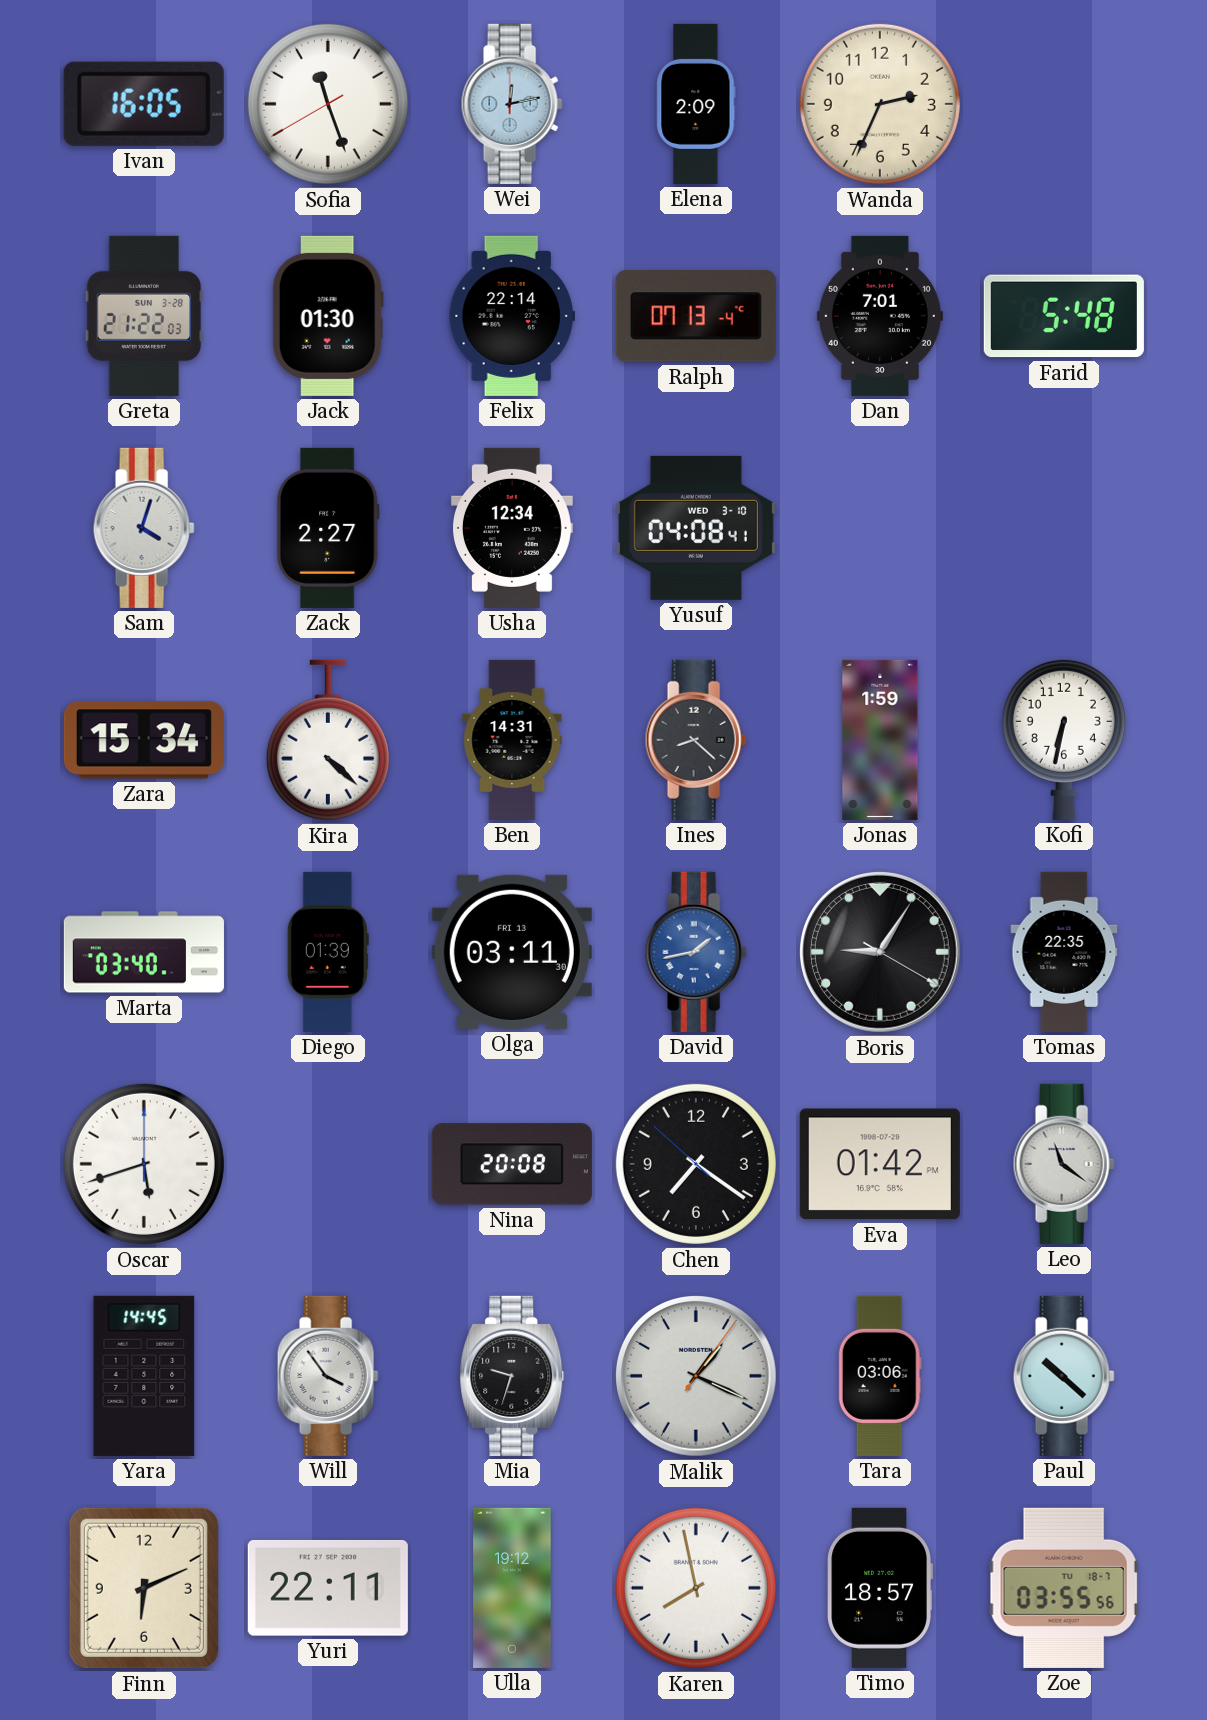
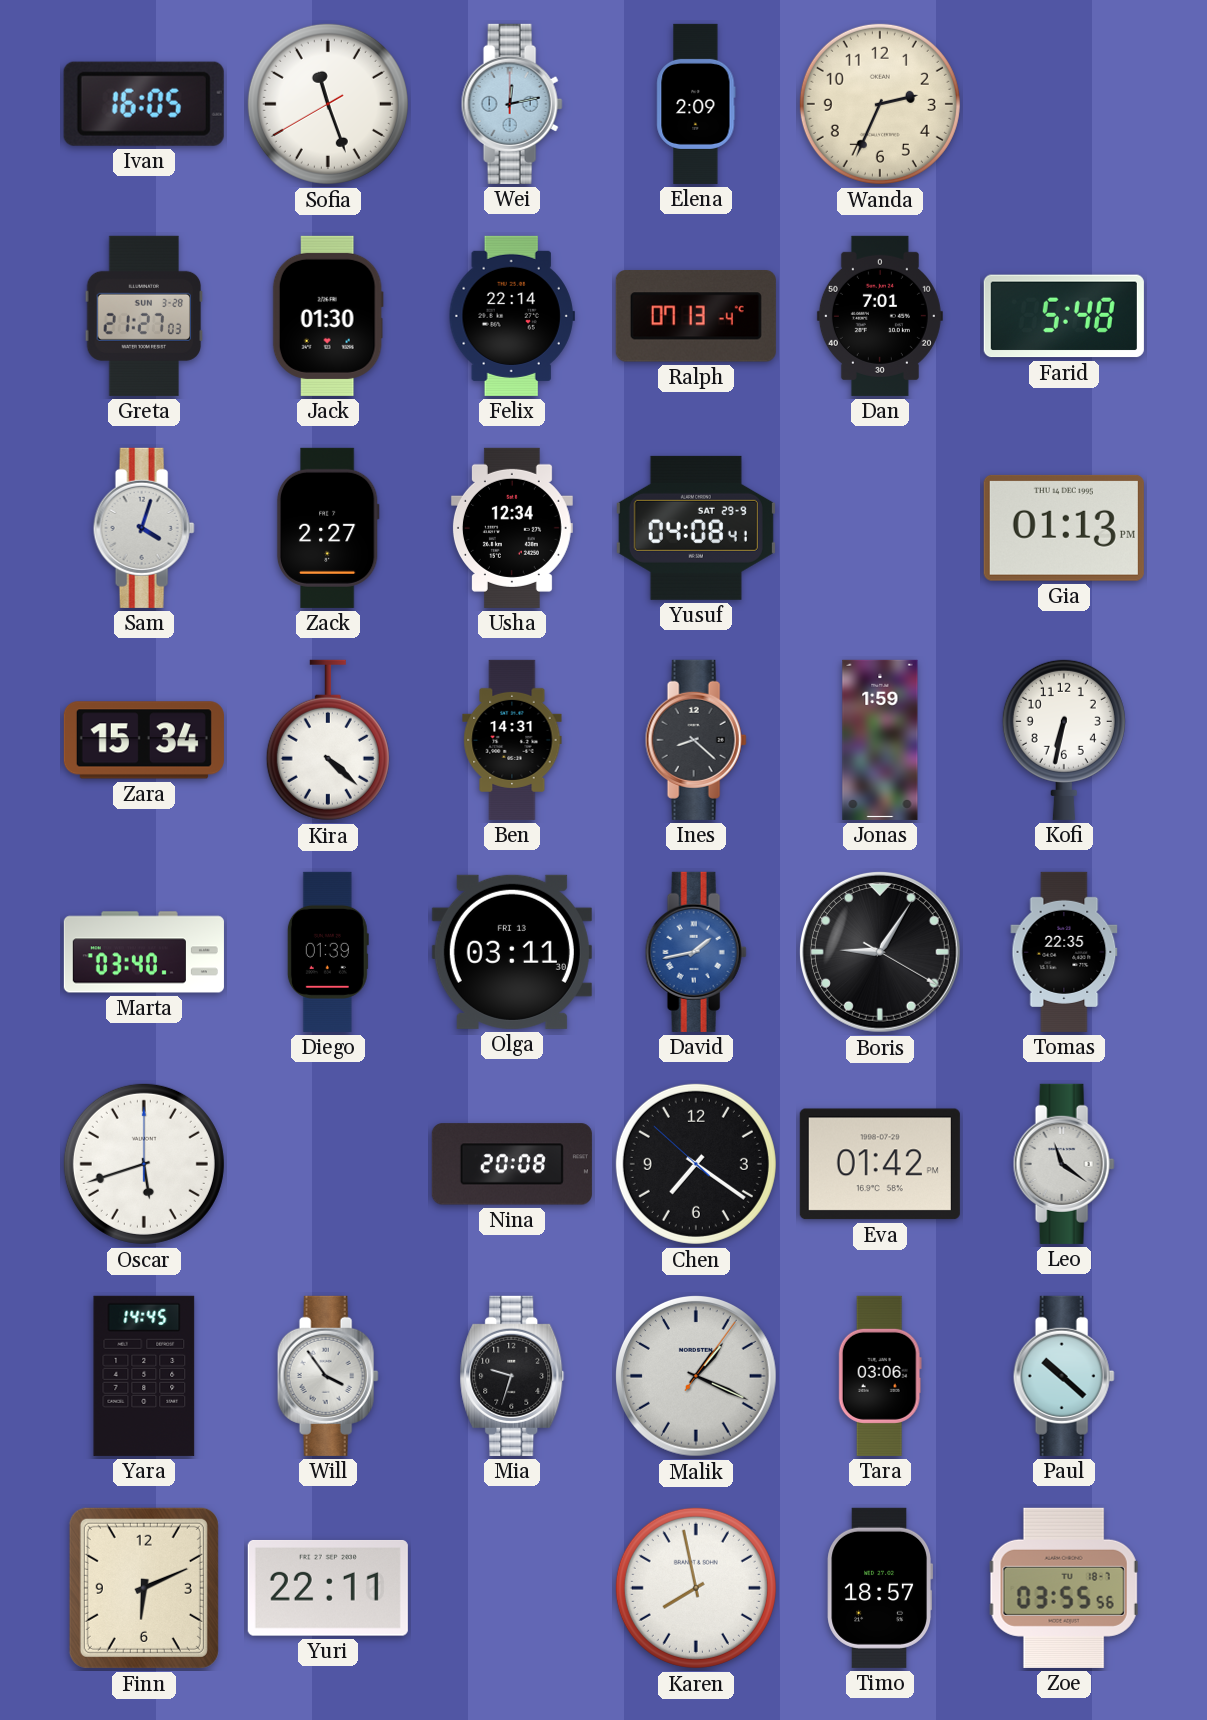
Greta: 21:22 -> 21:27
Yusuf date: WED 3-10 -> SAT 29-9
Gia: none -> 01:13
Ulla: 19:12 -> none
